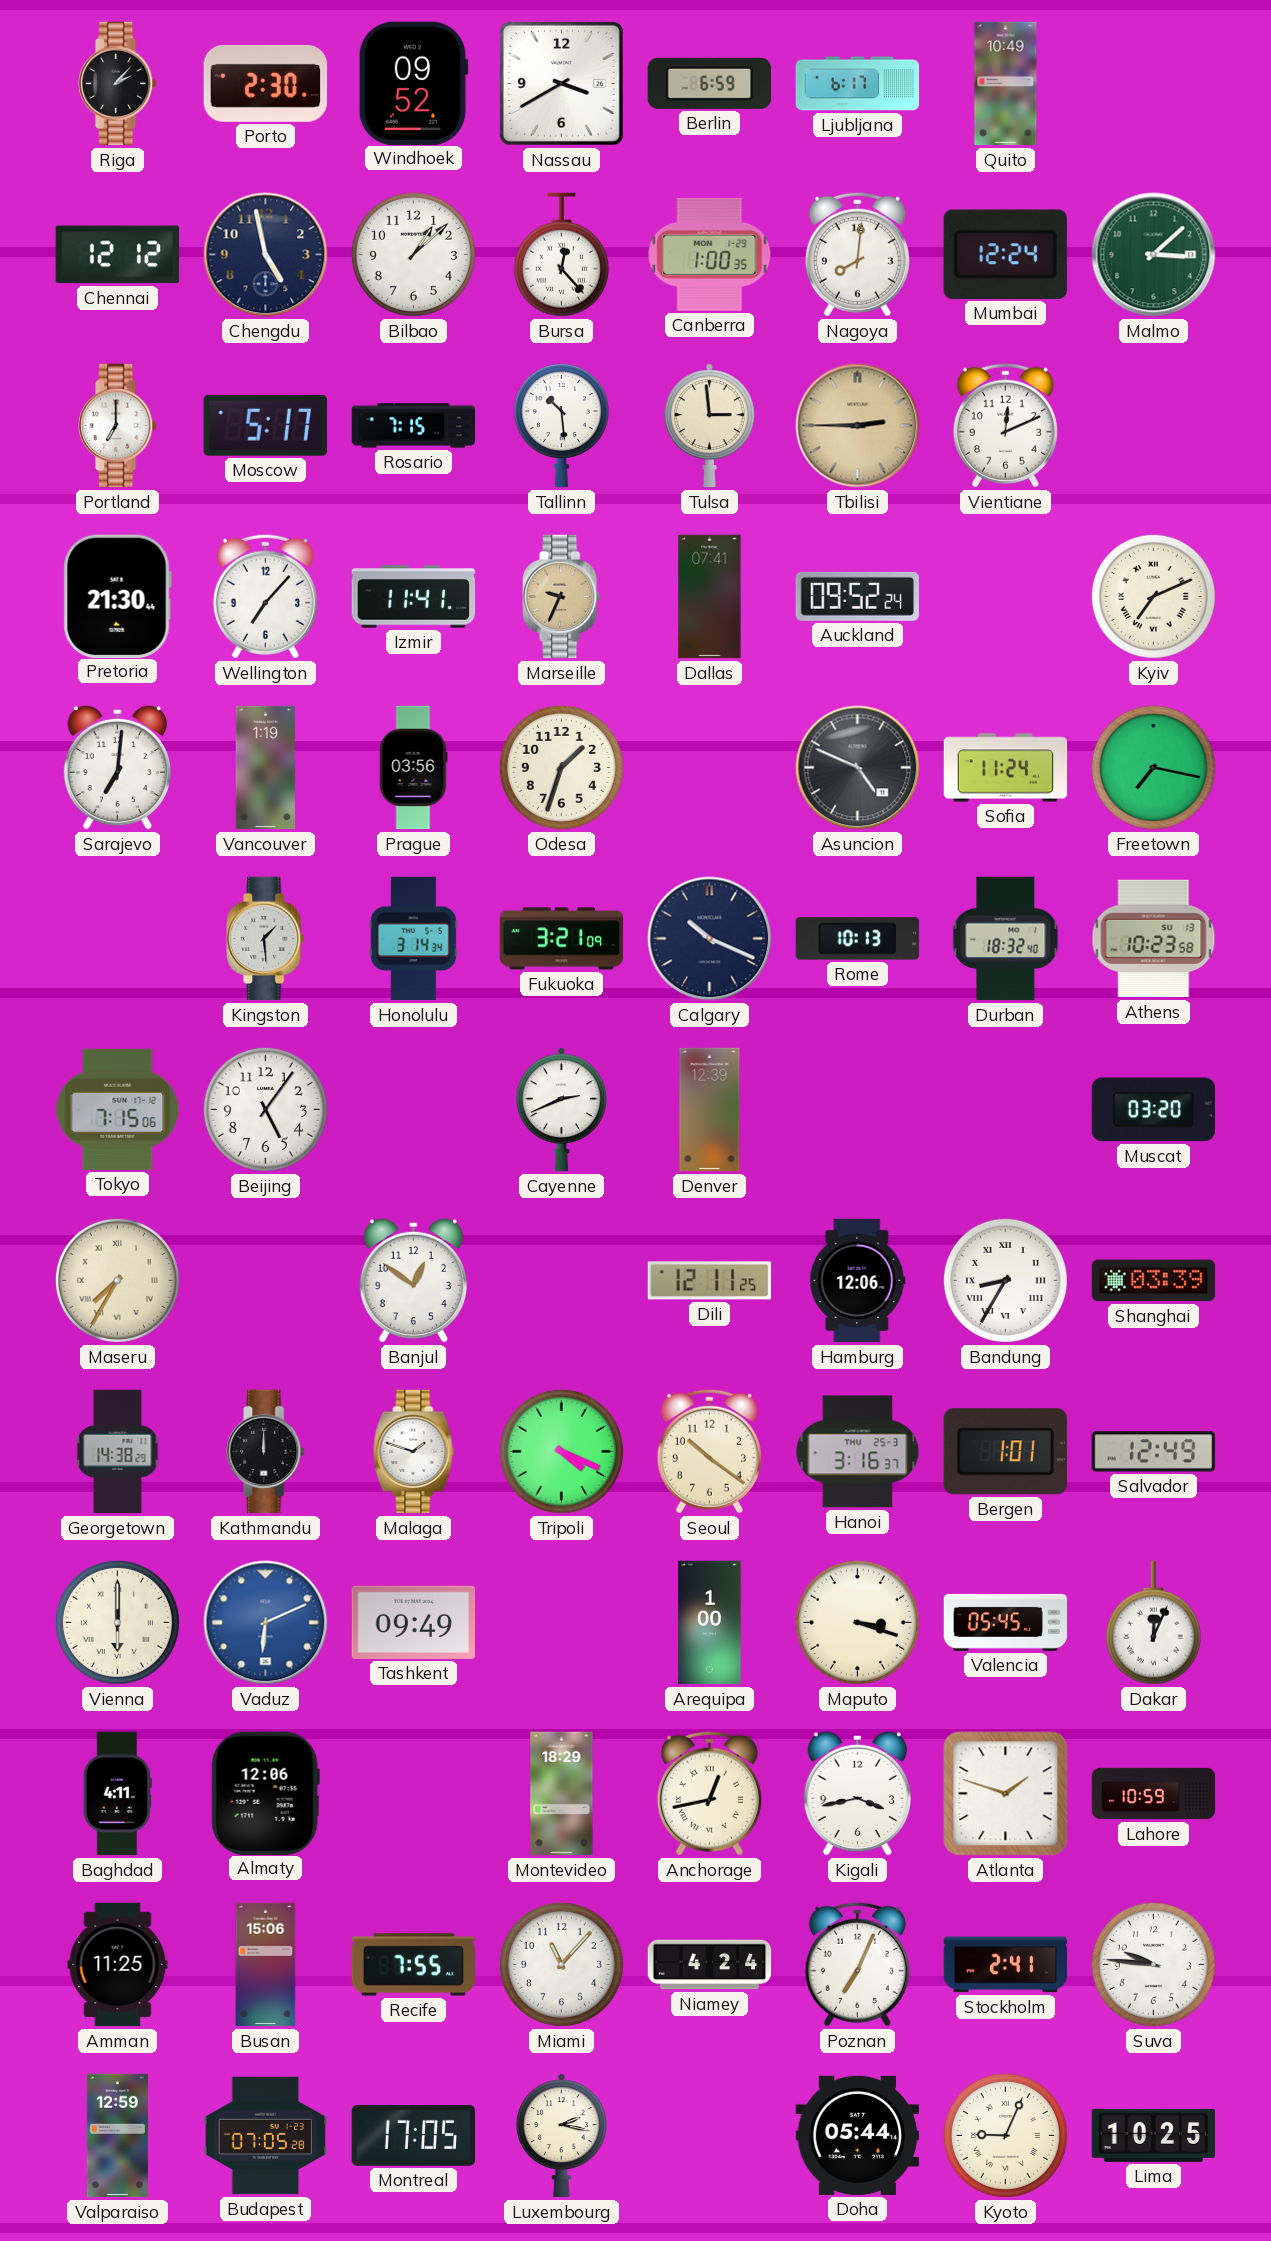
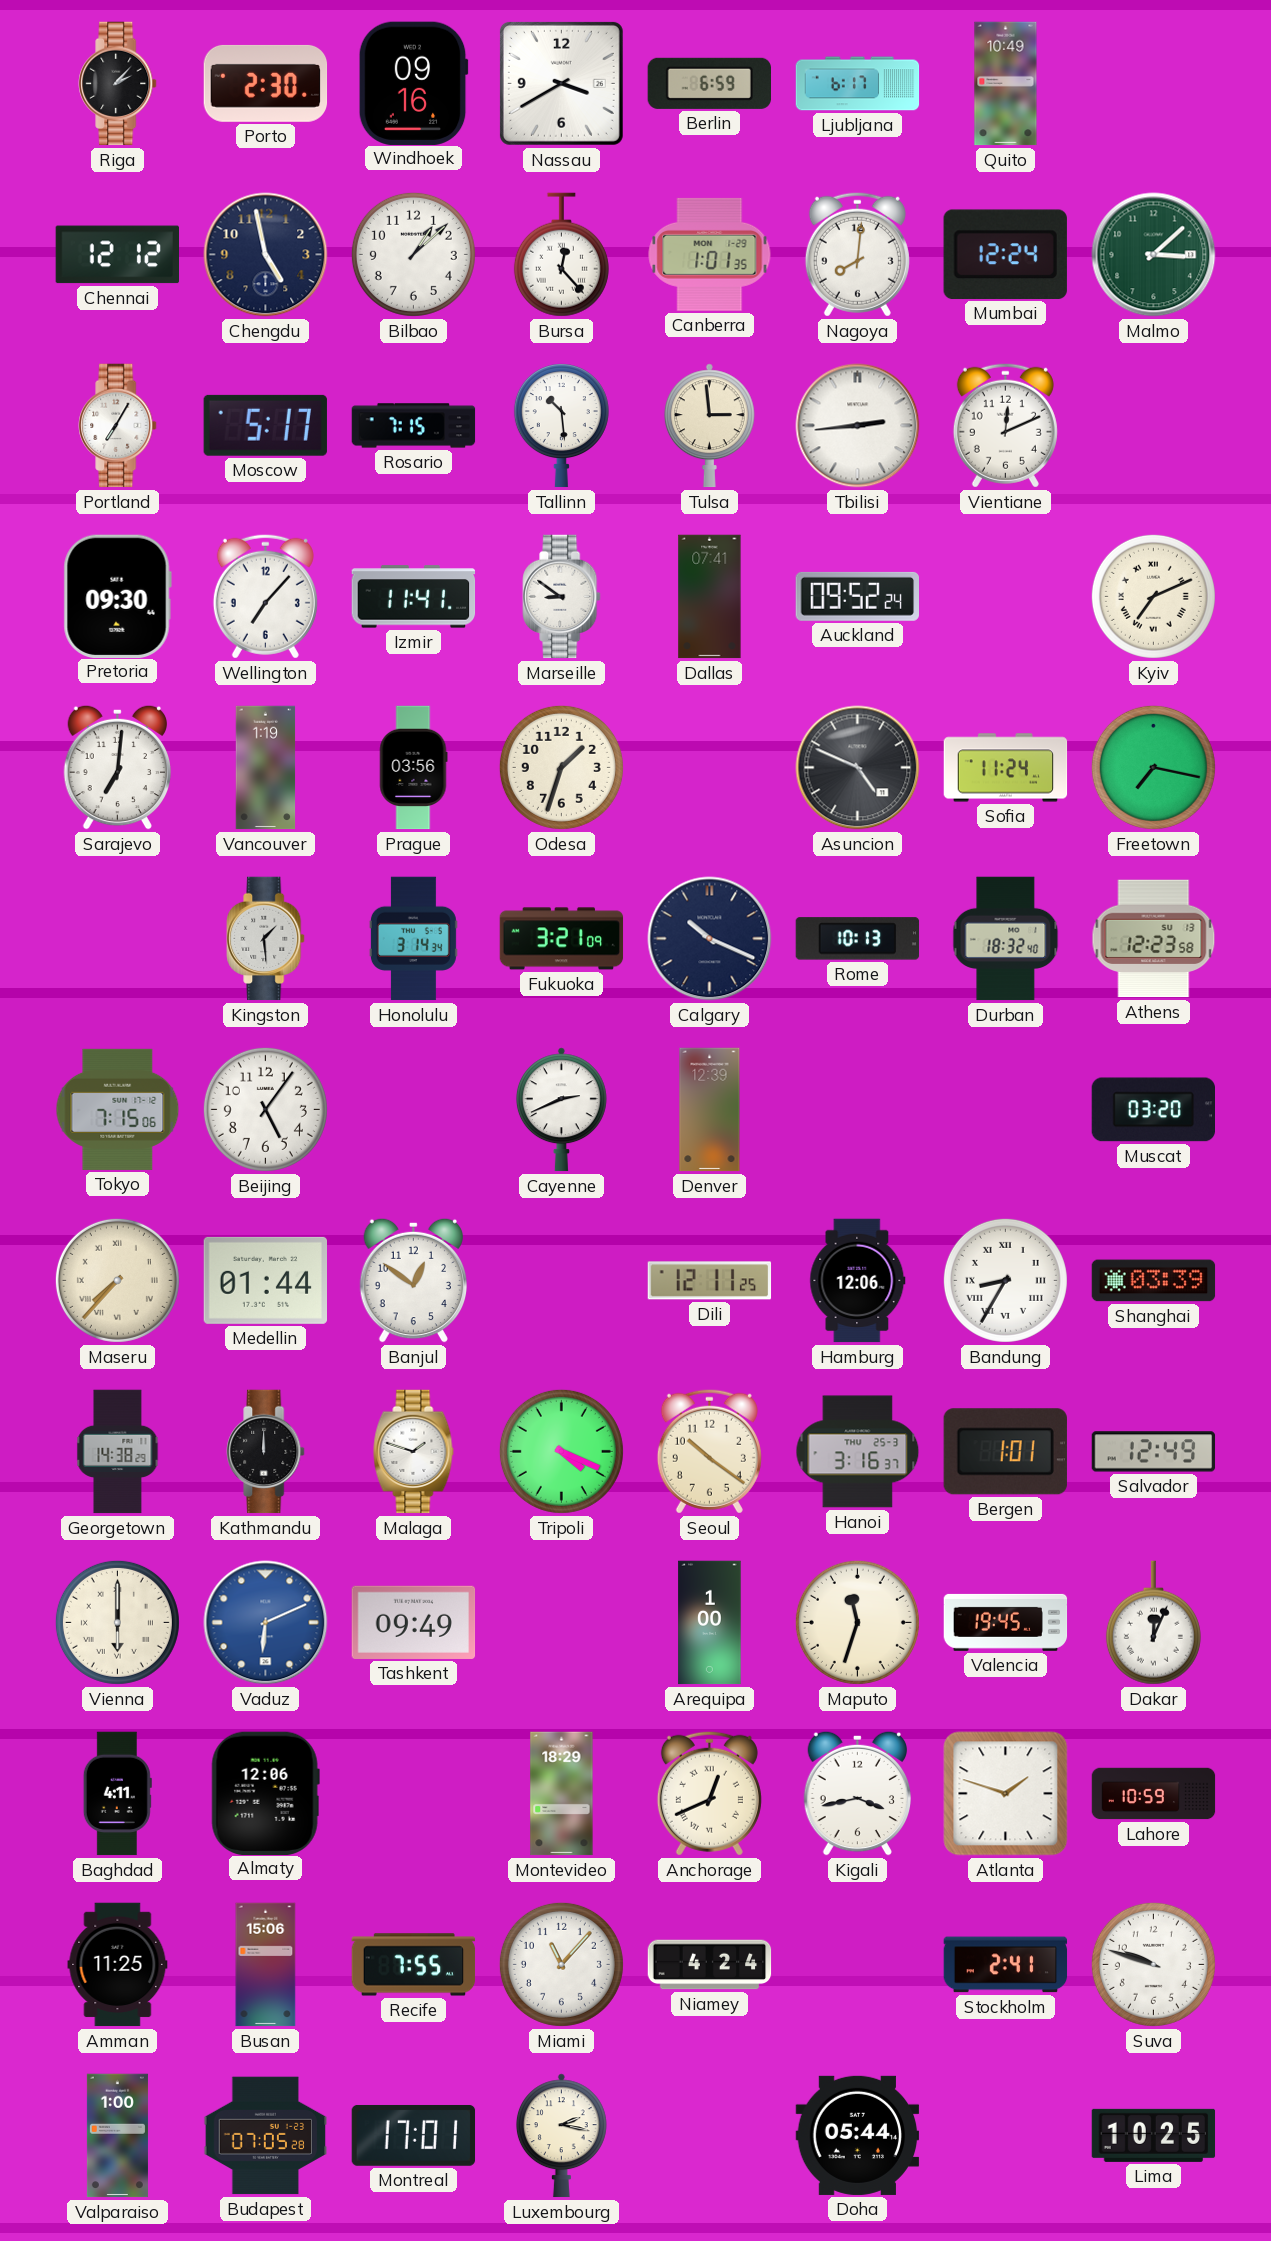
Windhoek: 09:52 -> 09:16
Canberra: 1:00 -> 1:01
Portland: 7:00 -> 7:05
Tbilisi: 2:45 -> 2:44
Tbilisi dial: champagne -> white
Pretoria: 21:30 -> 09:30
Marseille: 9:34 -> 8:51
Marseille dial: champagne -> white
Athens: 10:23 -> 12:23
Maseru: 7:35 -> 7:37
Medellin: none -> 01:44
Maputo: 3:18 -> 11:33
Valencia: 05:45 -> 19:45
Anchorage: 12:43 -> 12:41
Poznan: 7:04 -> none
Suva: 9:46 -> 9:48
Valparaiso: 12:59 -> 1:00
Montreal: 17:05 -> 17:01
Kyoto: 9:04 -> none
